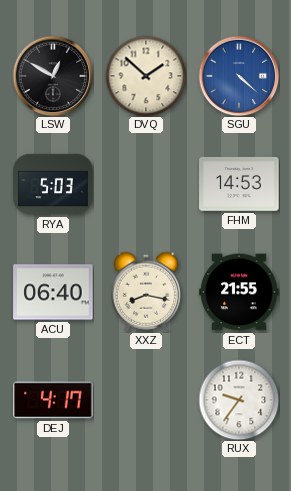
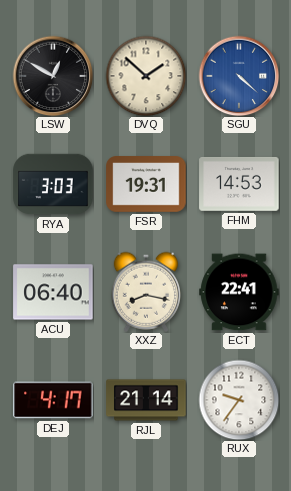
RYA: 5:03 -> 3:03
FSR: none -> 19:31
ECT: 21:55 -> 22:41
RJL: none -> 21:14
